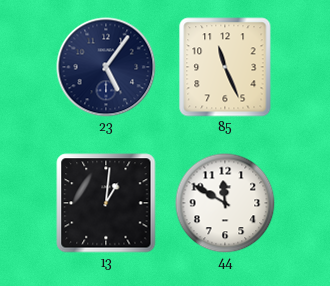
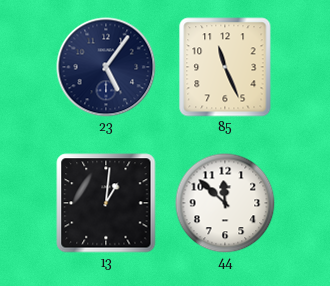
44: 11:50 -> 11:52
